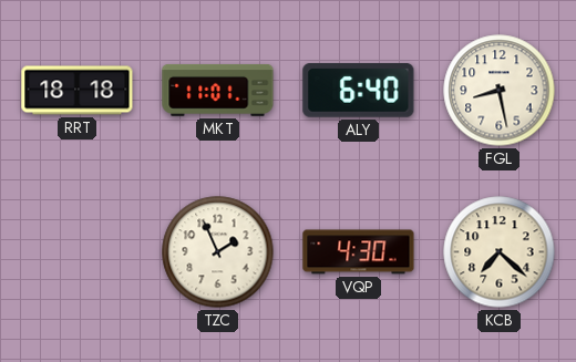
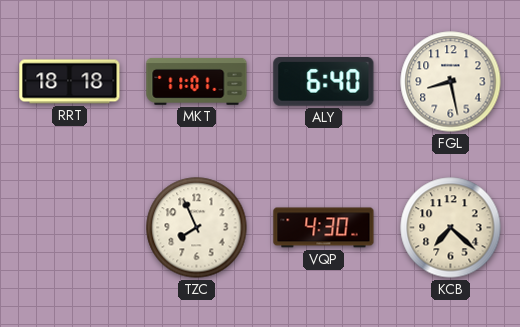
TZC: 1:56 -> 7:56
